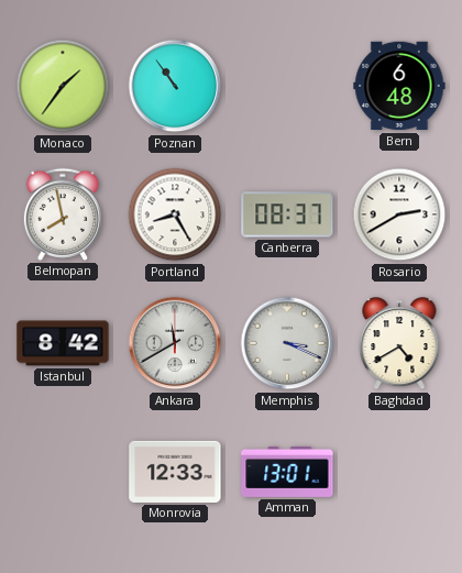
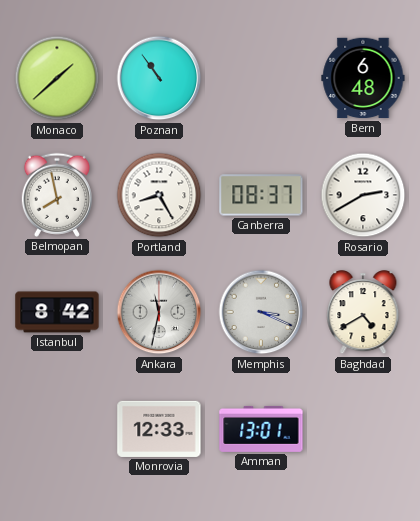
Monaco: 1:36 -> 1:38
Ankara: 11:40 -> 11:32
